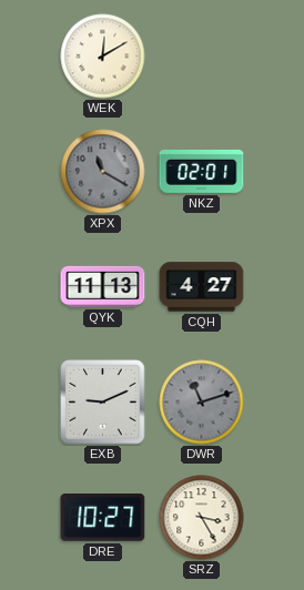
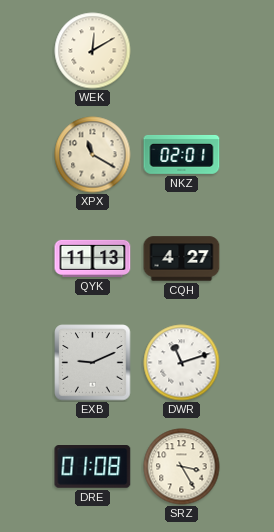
XPX dial: grey -> cream
DWR dial: grey -> white
DRE: 10:27 -> 01:08
